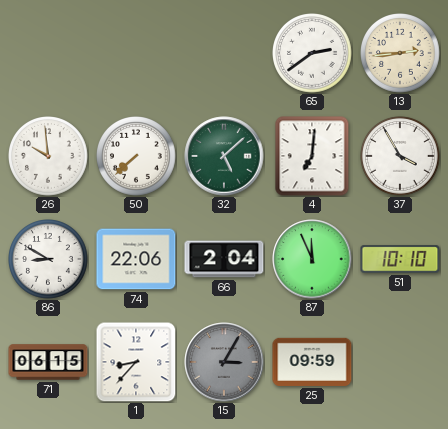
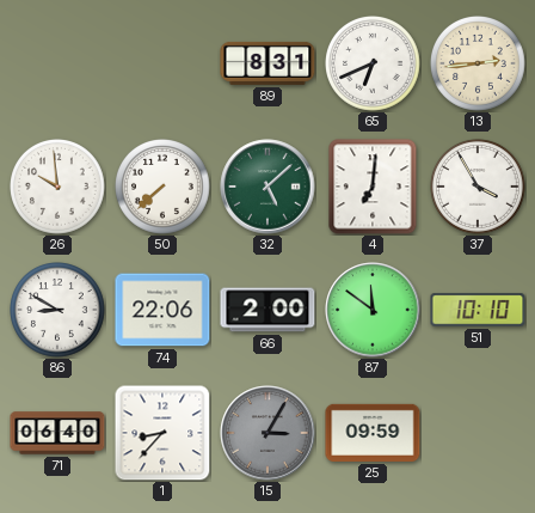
89: none -> 8:31
65: 2:39 -> 6:41
66: 2:04 -> 2:00
87: 11:56 -> 11:51
71: 06:15 -> 06:40
